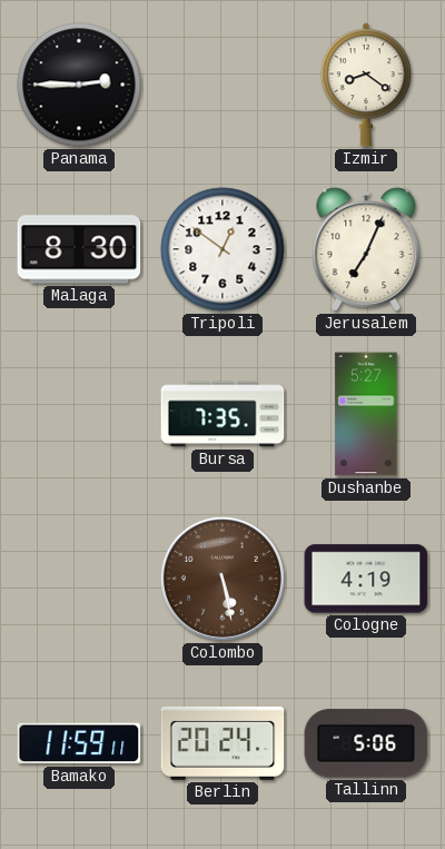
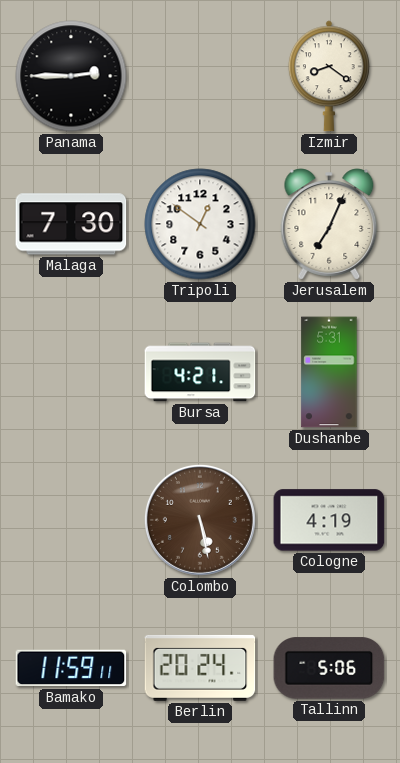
Malaga: 8:30 -> 7:30
Bursa: 7:35 -> 4:21
Dushanbe: 5:27 -> 5:31
